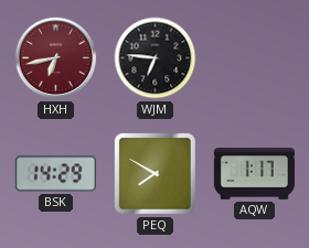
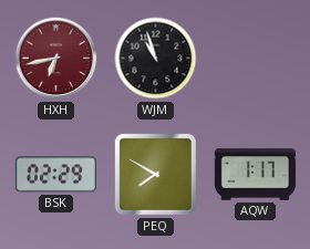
WJM: 6:46 -> 10:57
BSK: 14:29 -> 02:29
